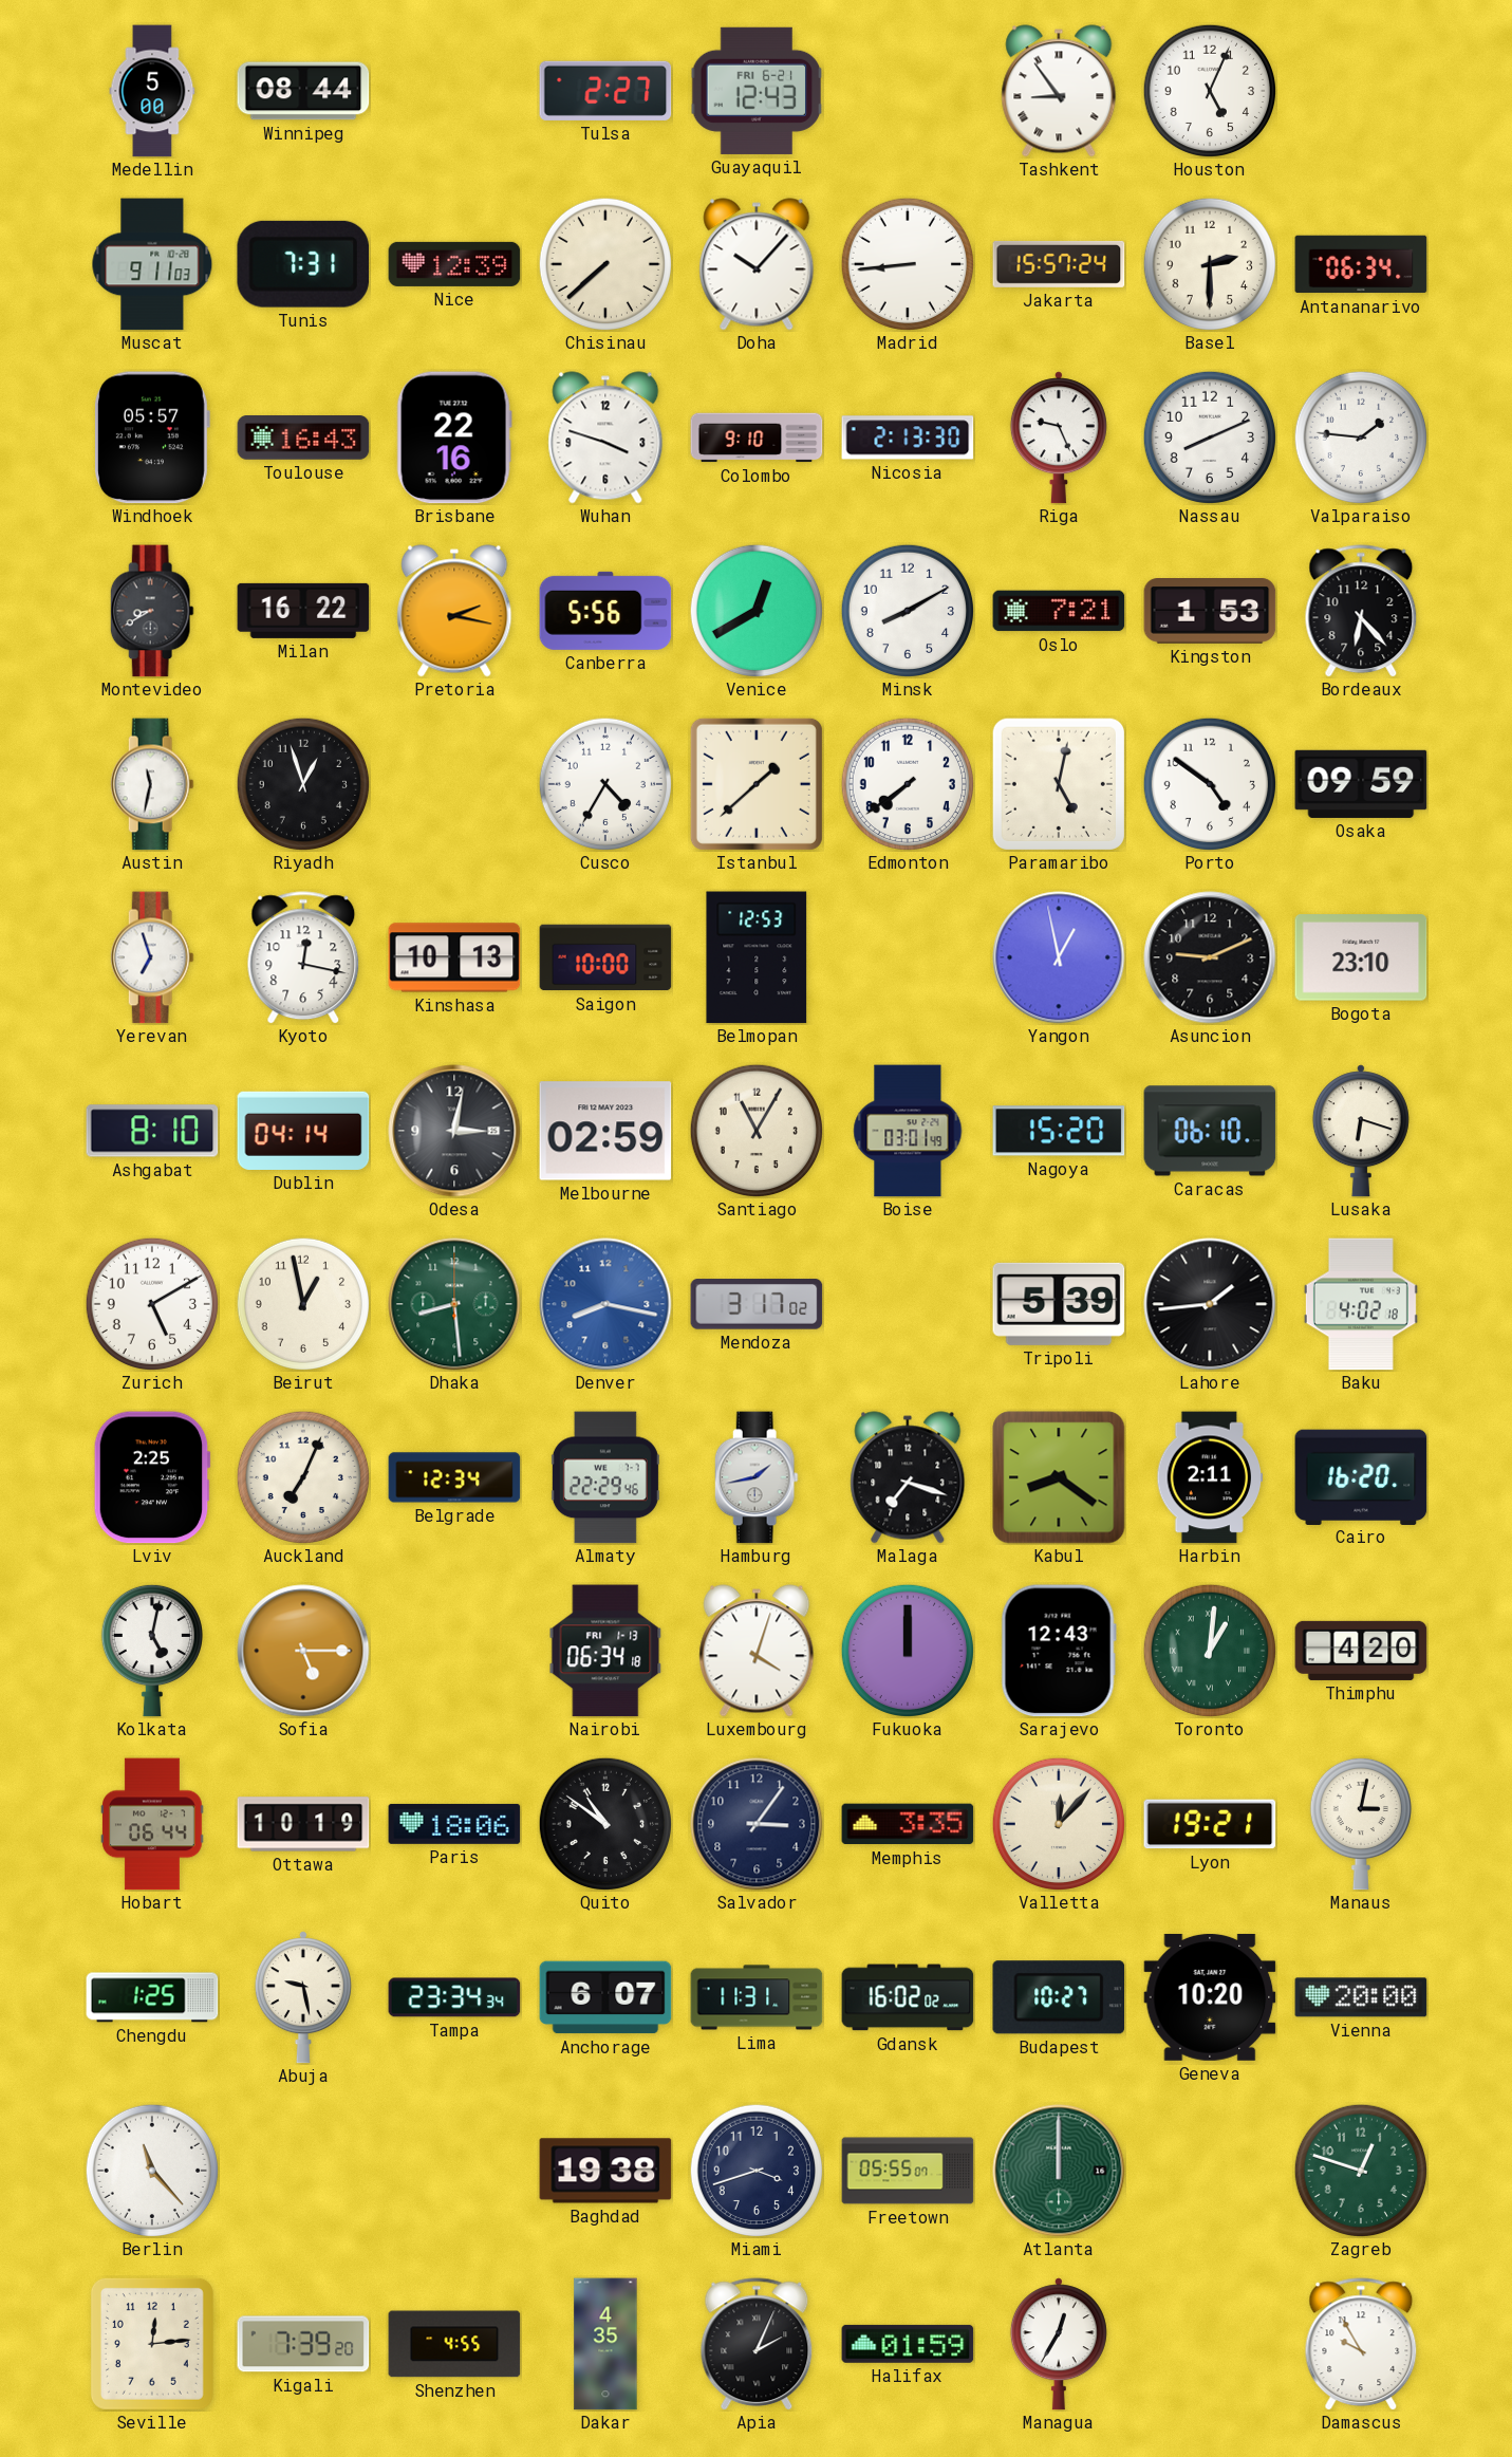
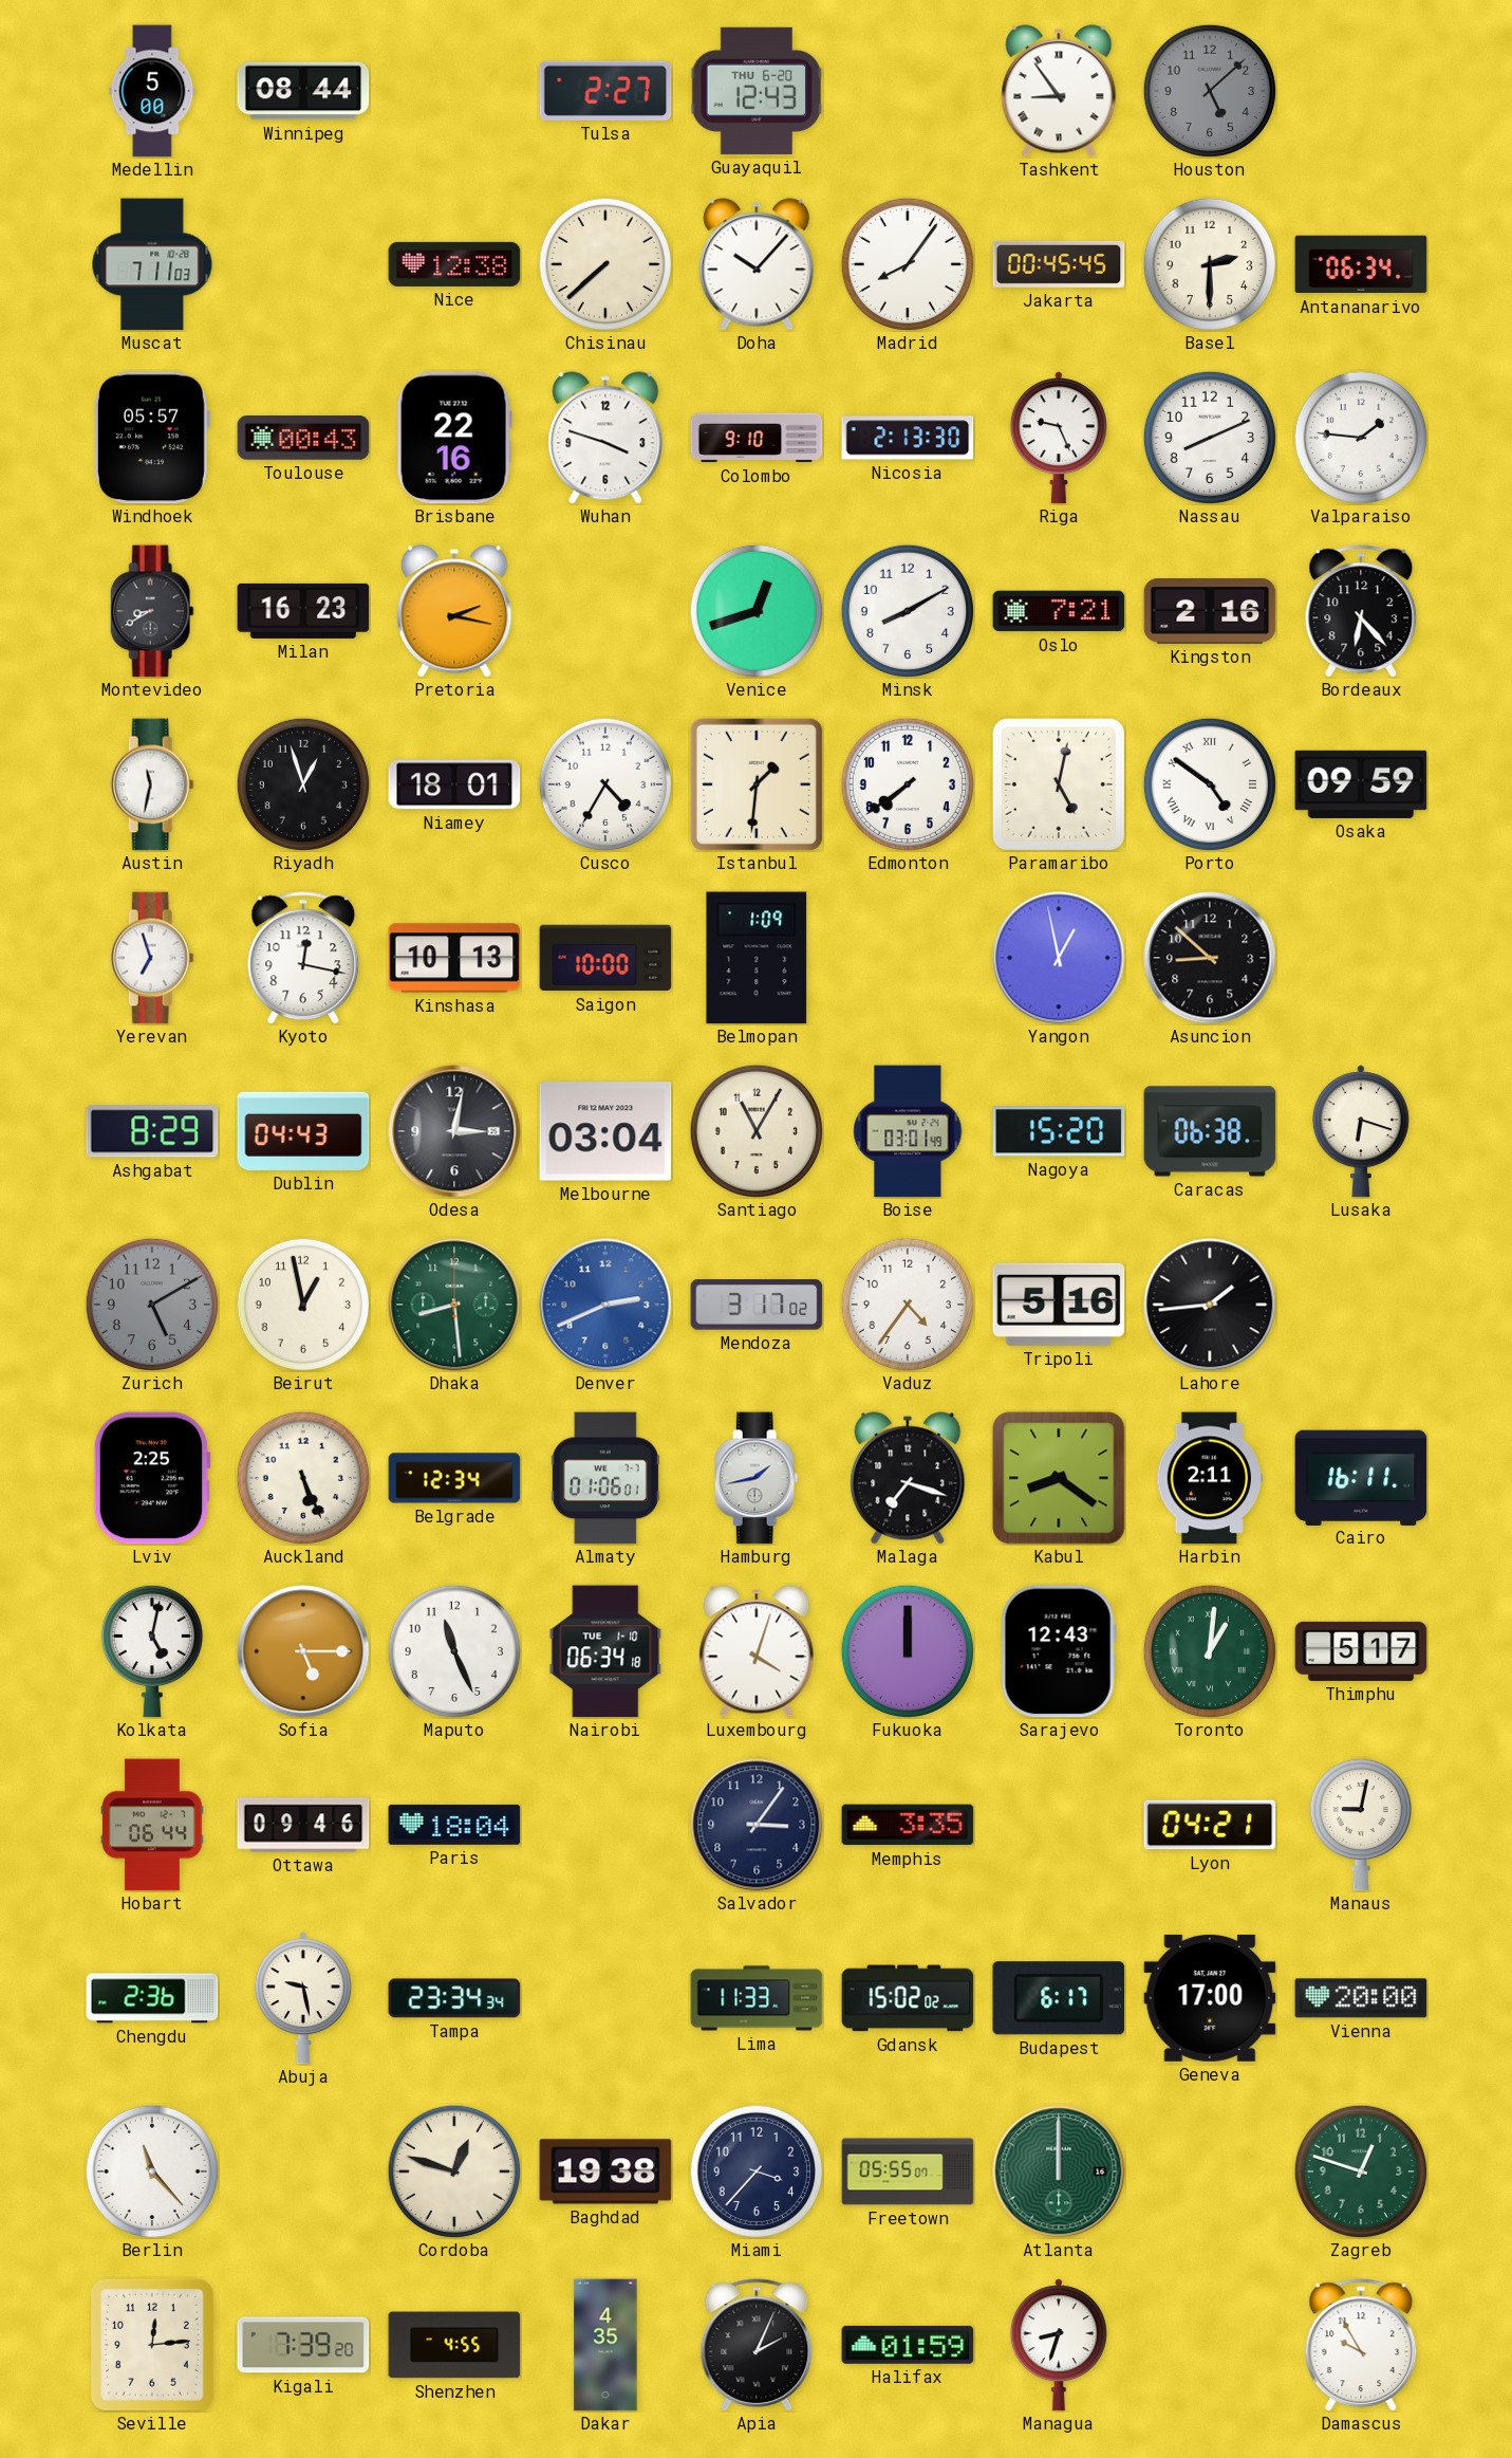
Guayaquil date: FRI 6-21 -> THU 6-20
Houston: 5:04 -> 5:08
Houston dial: white -> grey
Muscat: 9:11 -> 7:11
Tunis: 7:31 -> none
Nice: 12:39 -> 12:38
Madrid: 8:44 -> 8:06
Jakarta: 15:57 -> 00:45
Toulouse: 16:43 -> 00:43
Milan: 16:22 -> 16:23
Canberra: 5:56 -> none
Venice: 12:40 -> 12:42
Kingston: 1:53 -> 2:16
Niamey: none -> 18:01
Istanbul: 1:38 -> 1:31
Porto numerals: Arabic -> Roman
Belmopan: 12:53 -> 1:09
Asuncion: 9:11 -> 8:52
Bogota: 23:10 -> none
Ashgabat: 8:10 -> 8:29
Dublin: 04:14 -> 04:43
Melbourne: 02:59 -> 03:04
Caracas: 06:10 -> 06:38
Zurich dial: white -> grey
Denver: 8:17 -> 2:41
Vaduz: none -> 4:36
Tripoli: 5:39 -> 5:16
Baku: 4:02 -> none
Auckland: 7:04 -> 5:26
Almaty: 22:29 -> 01:06
Cairo: 16:20 -> 16:11
Maputo: none -> 11:26
Nairobi date: FRI 1-13 -> TUE 1-10
Thimphu: 4:20 -> 5:17
Ottawa: 10:19 -> 09:46
Paris: 18:06 -> 18:04
Quito: 10:51 -> none
Valletta: 12:07 -> none
Lyon: 19:21 -> 04:21
Manaus: 3:02 -> 9:02
Chengdu: 1:25 -> 2:36
Anchorage: 6:07 -> none
Lima: 11:31 -> 11:33
Gdansk: 16:02 -> 15:02
Budapest: 10:27 -> 6:17
Geneva: 10:20 -> 17:00
Cordoba: none -> 12:48
Miami: 3:42 -> 3:37
Managua: 12:35 -> 8:33
